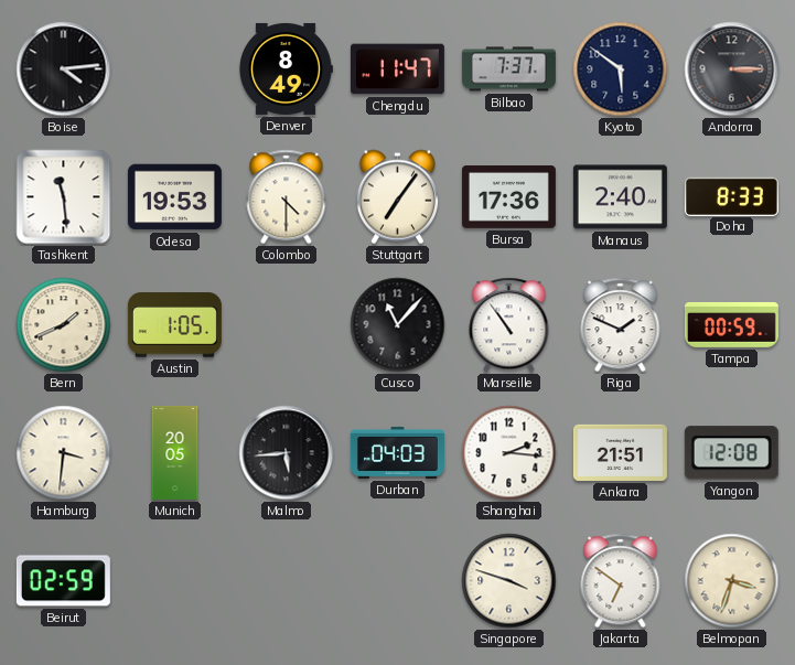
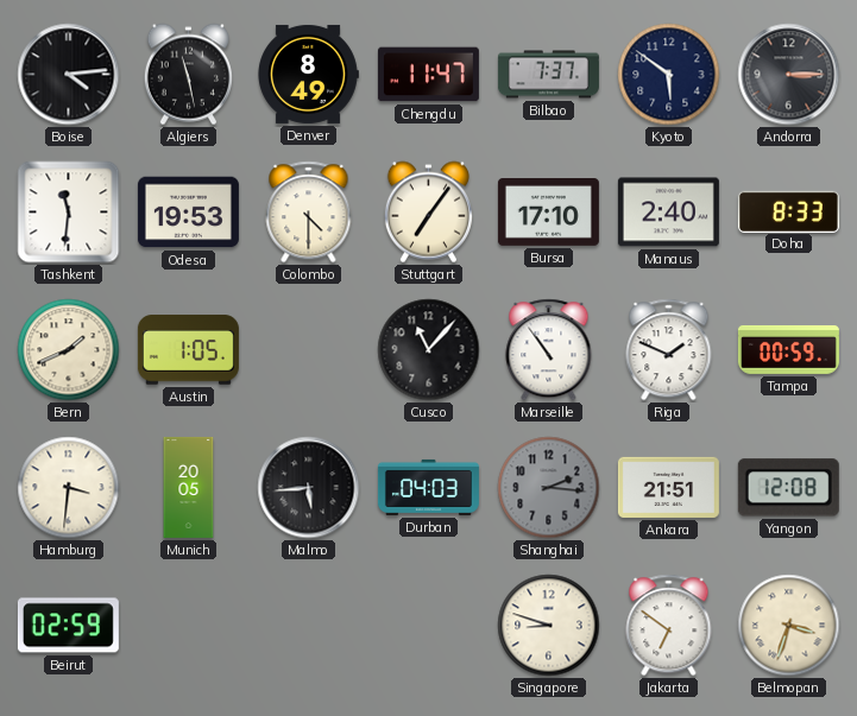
Algiers: none -> 11:28
Tashkent: 11:29 -> 11:31
Bursa: 17:36 -> 17:10
Shanghai dial: white -> grey
Singapore: 3:48 -> 8:48
